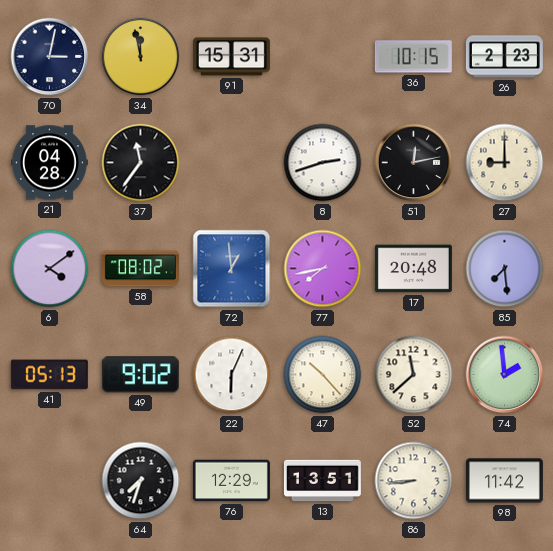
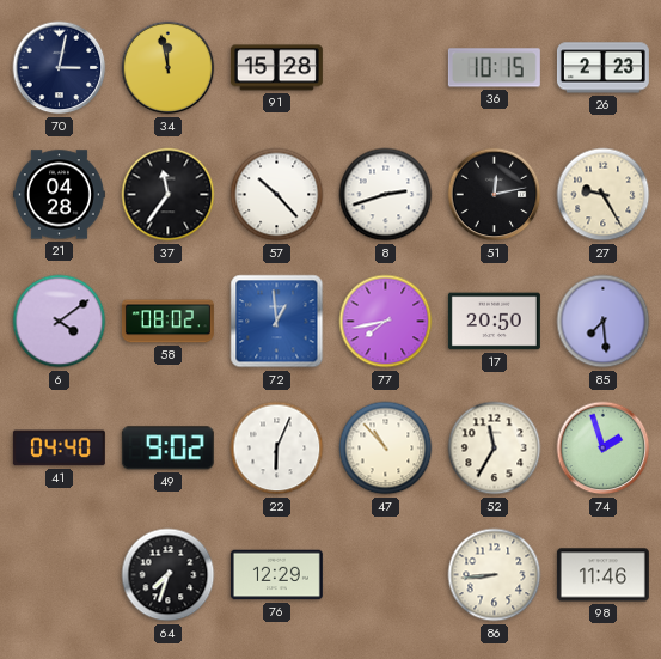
91: 15:31 -> 15:28
57: none -> 10:23
27: 9:00 -> 9:25
17: 20:48 -> 20:50
41: 05:13 -> 04:40
47: 10:23 -> 10:53
52: 11:38 -> 11:35
74: 1:59 -> 1:57
13: 13:51 -> none
98: 11:42 -> 11:46
